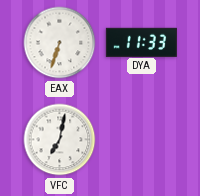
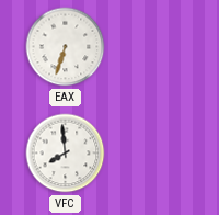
DYA: 11:33 -> none
VFC: 7:02 -> 7:59
